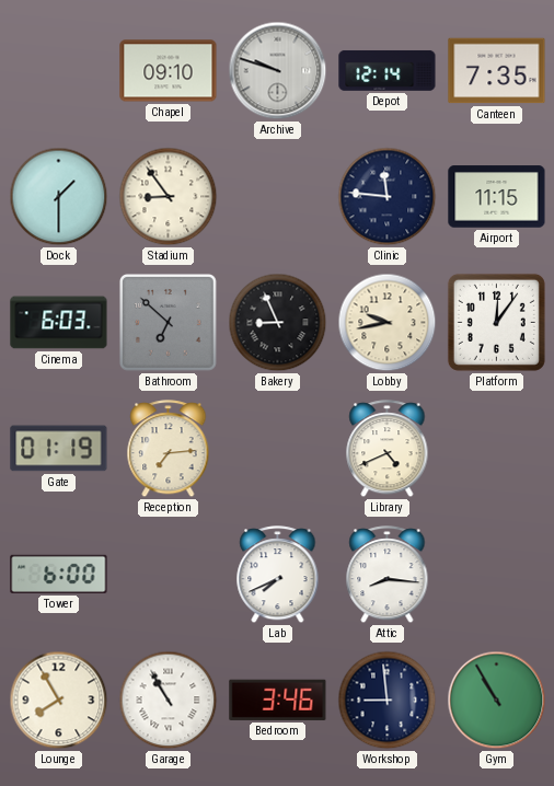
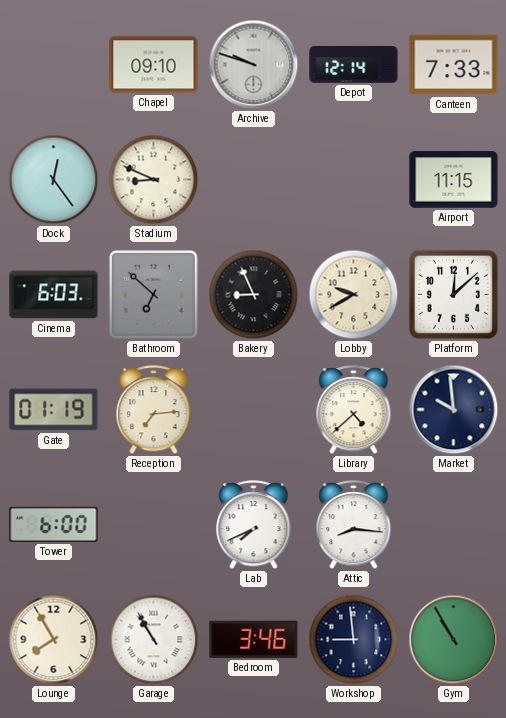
Canteen: 7:35 -> 7:33
Dock: 1:30 -> 12:24
Stadium: 8:54 -> 8:49
Clinic: 11:46 -> none
Lobby: 9:43 -> 9:40
Platform: 12:06 -> 12:08
Library: 4:41 -> 4:38
Market: none -> 9:59
